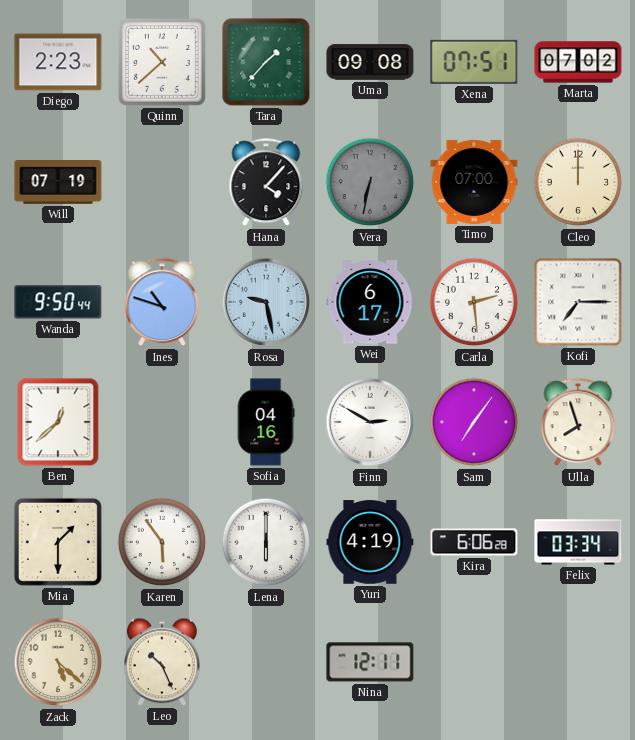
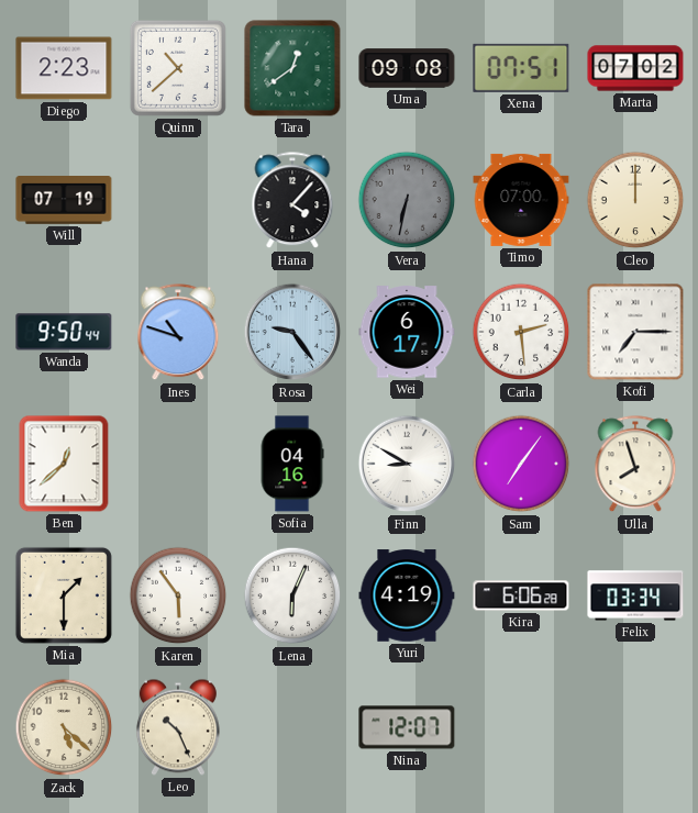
Tara: 1:37 -> 12:39
Rosa: 9:28 -> 9:24
Finn: 2:50 -> 8:50
Lena: 6:00 -> 6:04
Nina: 12:11 -> 12:07
